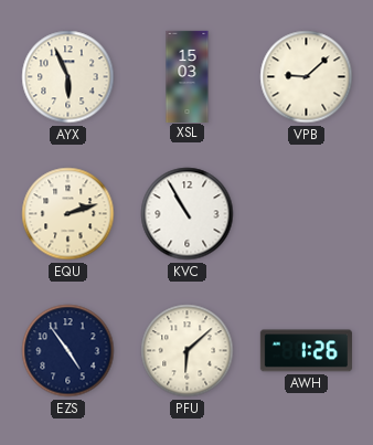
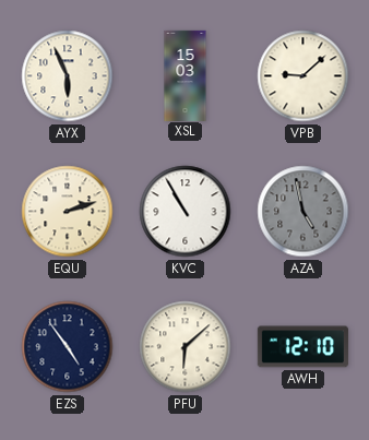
AZA: none -> 4:58
AWH: 1:26 -> 12:10
